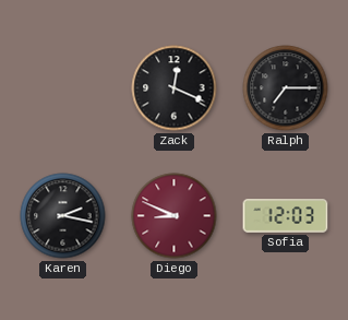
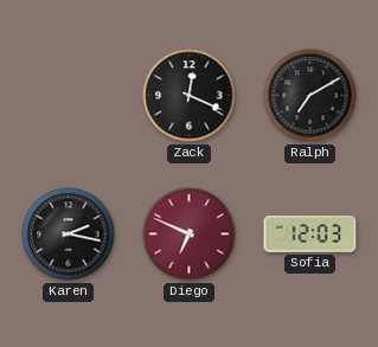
Ralph: 7:15 -> 7:10
Diego: 8:49 -> 6:49
